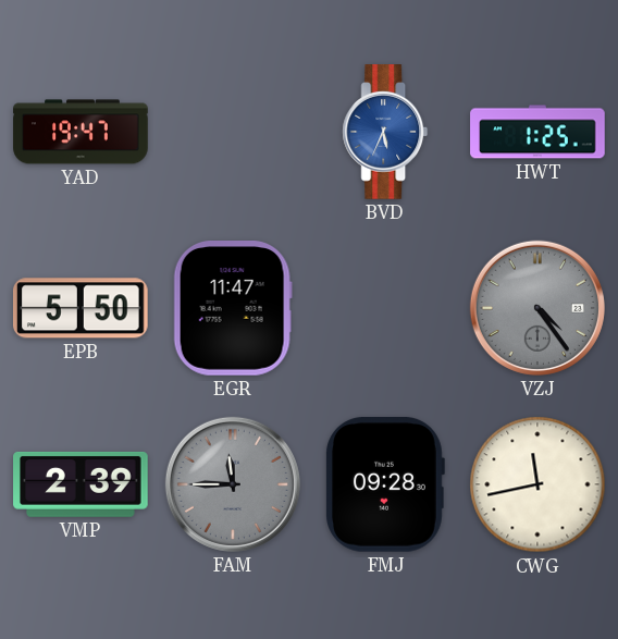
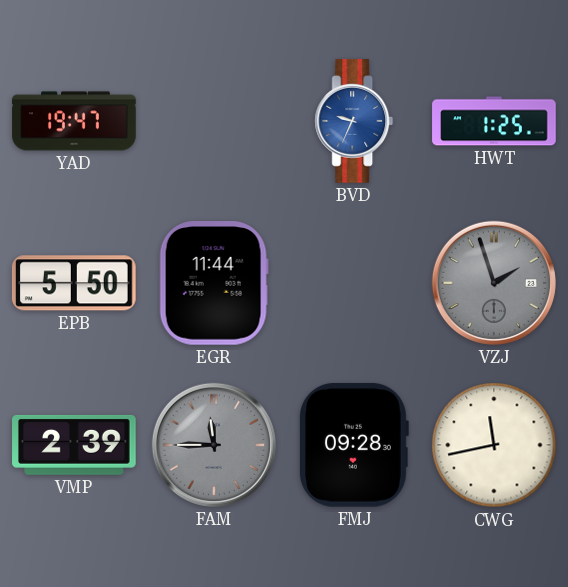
BVD: 5:34 -> 9:34
EGR: 11:47 -> 11:44
VZJ: 4:24 -> 1:57
